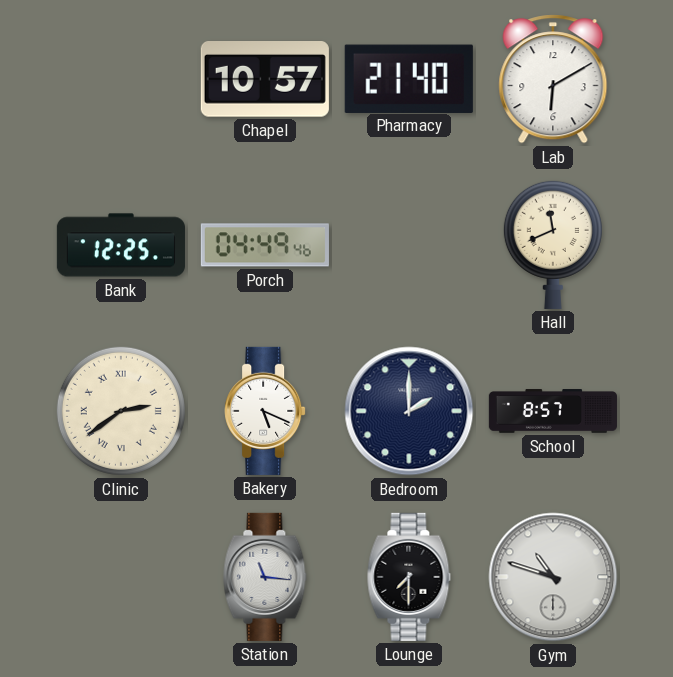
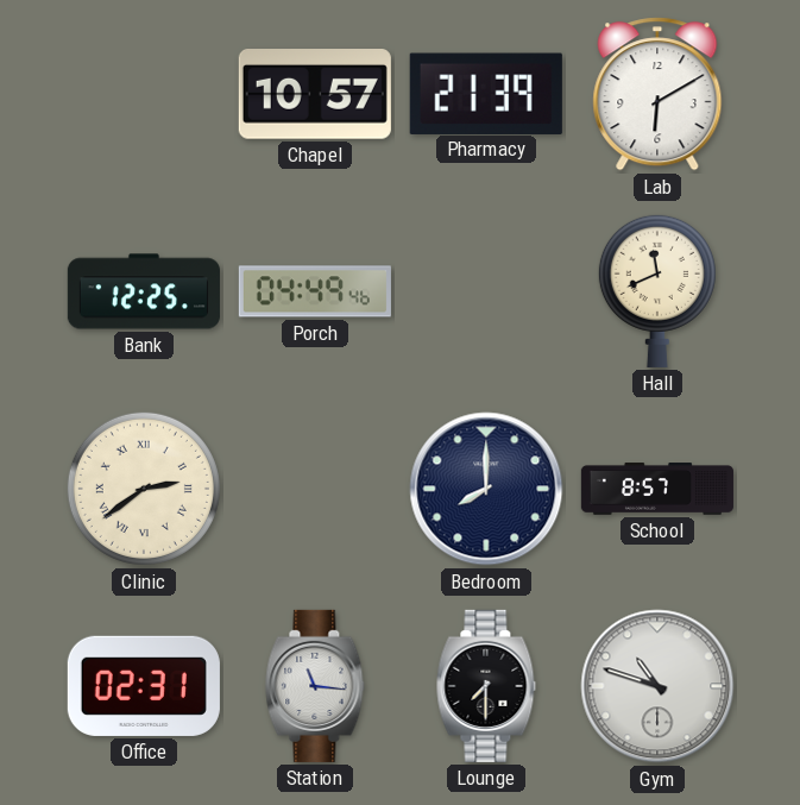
Pharmacy: 21:40 -> 21:39
Bakery: 5:19 -> none
Bedroom: 2:00 -> 8:00
Office: none -> 02:31
